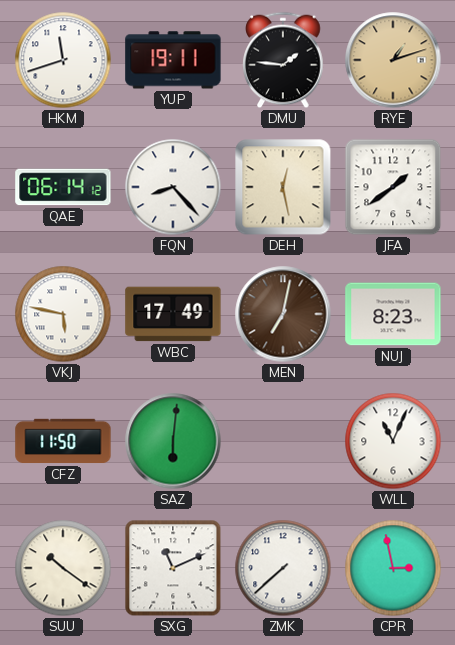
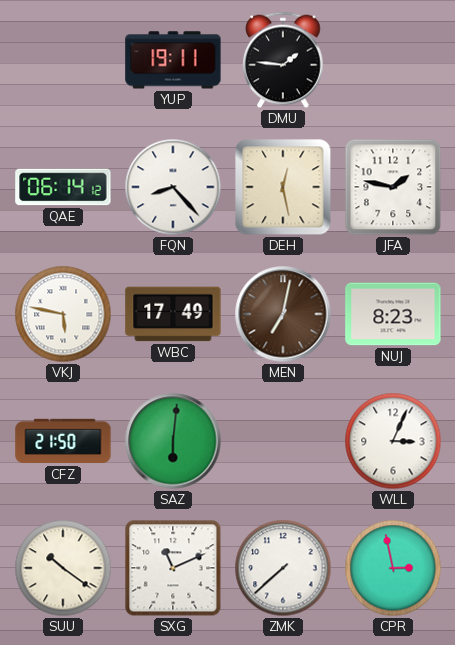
HKM: 11:42 -> none
RYE: 1:12 -> none
JFA: 1:39 -> 1:47
CFZ: 11:50 -> 21:50
WLL: 11:04 -> 3:04
